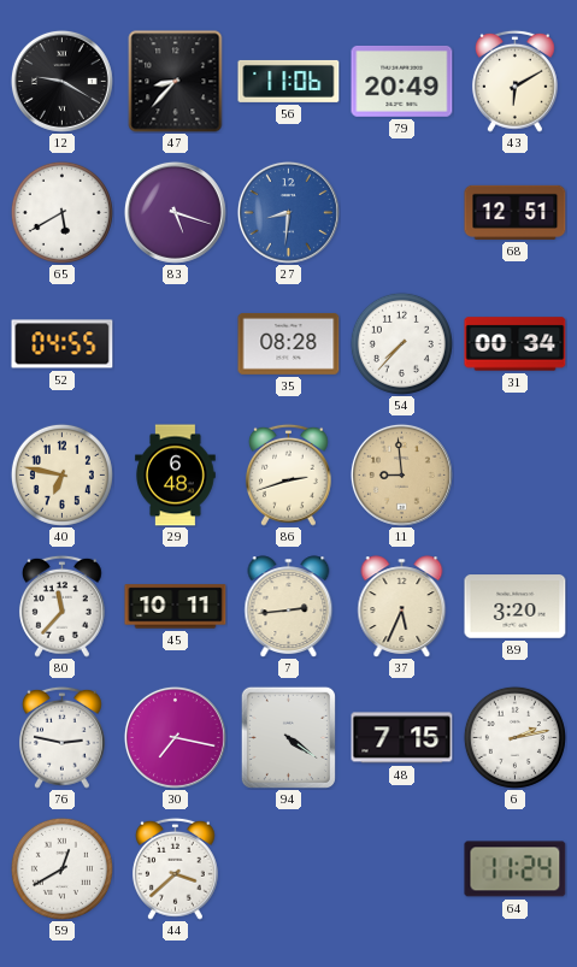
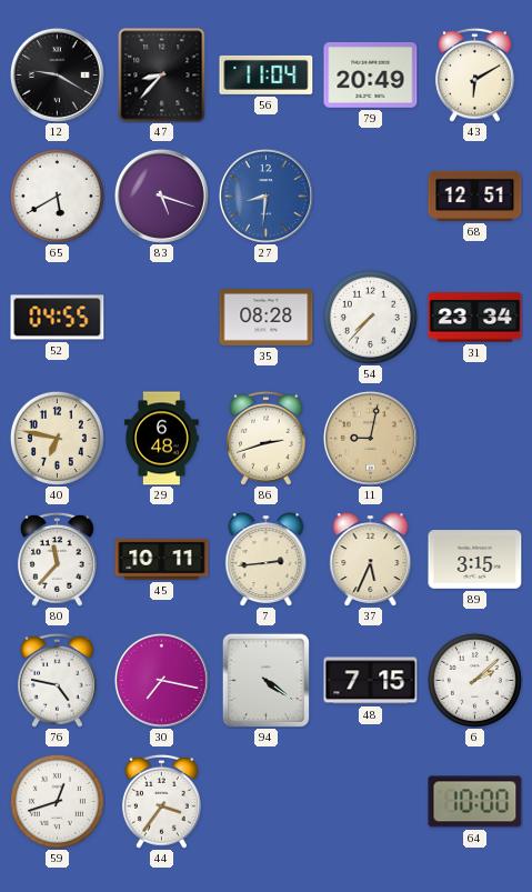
56: 11:06 -> 11:04
31: 00:34 -> 23:34
11: 8:59 -> 9:02
89: 3:20 -> 3:15
76: 2:47 -> 4:47
6: 2:13 -> 2:08
59: 12:40 -> 12:42
44: 3:38 -> 3:36
64: 11:24 -> 10:00
